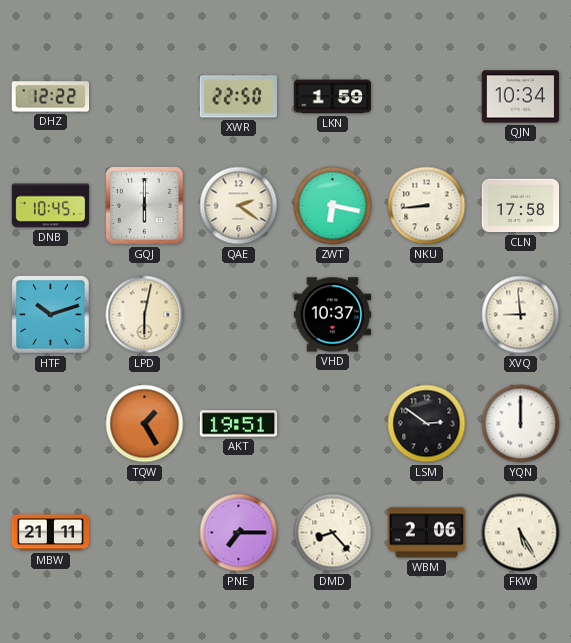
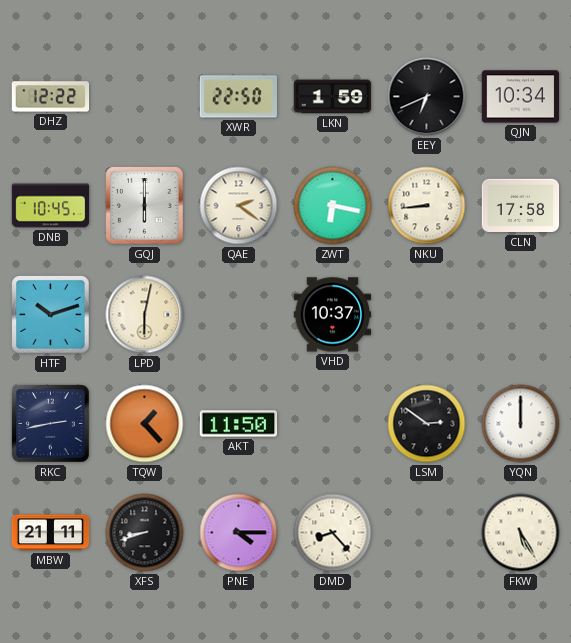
EEY: none -> 6:41
XVQ: 8:59 -> none
RKC: none -> 2:43
TQW: 1:25 -> 1:23
AKT: 19:51 -> 11:50
XFS: none -> 8:42
PNE: 7:15 -> 4:15
WBM: 2:06 -> none
